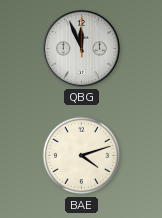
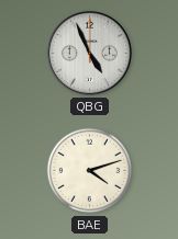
QBG: 11:56 -> 4:56
